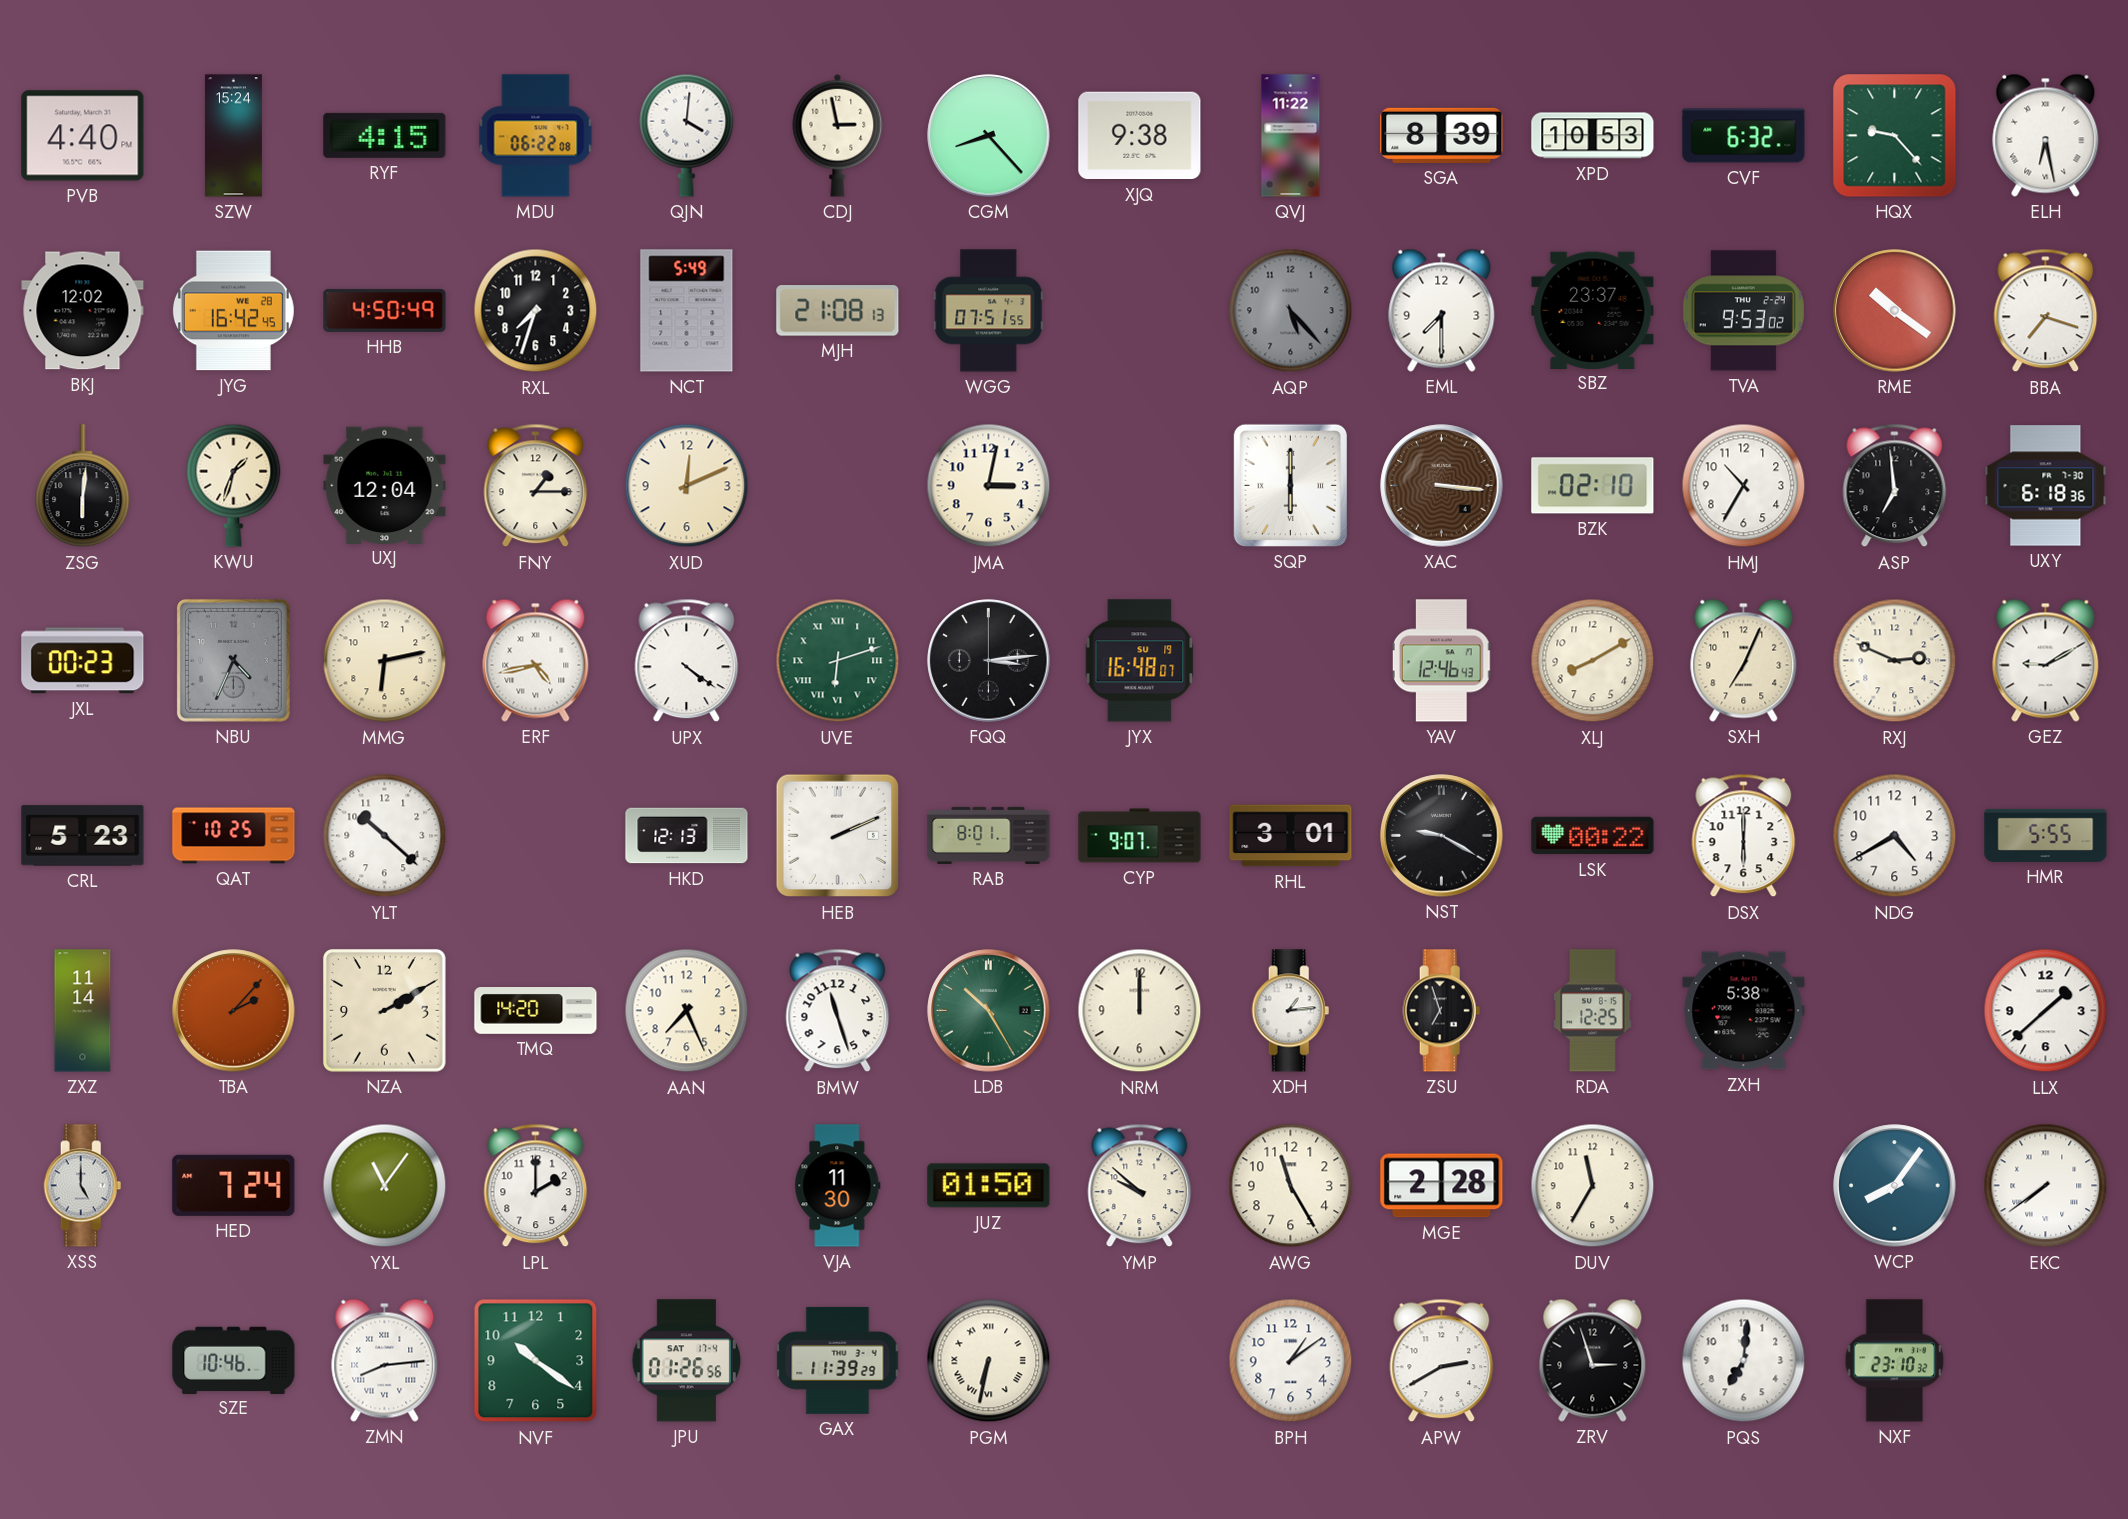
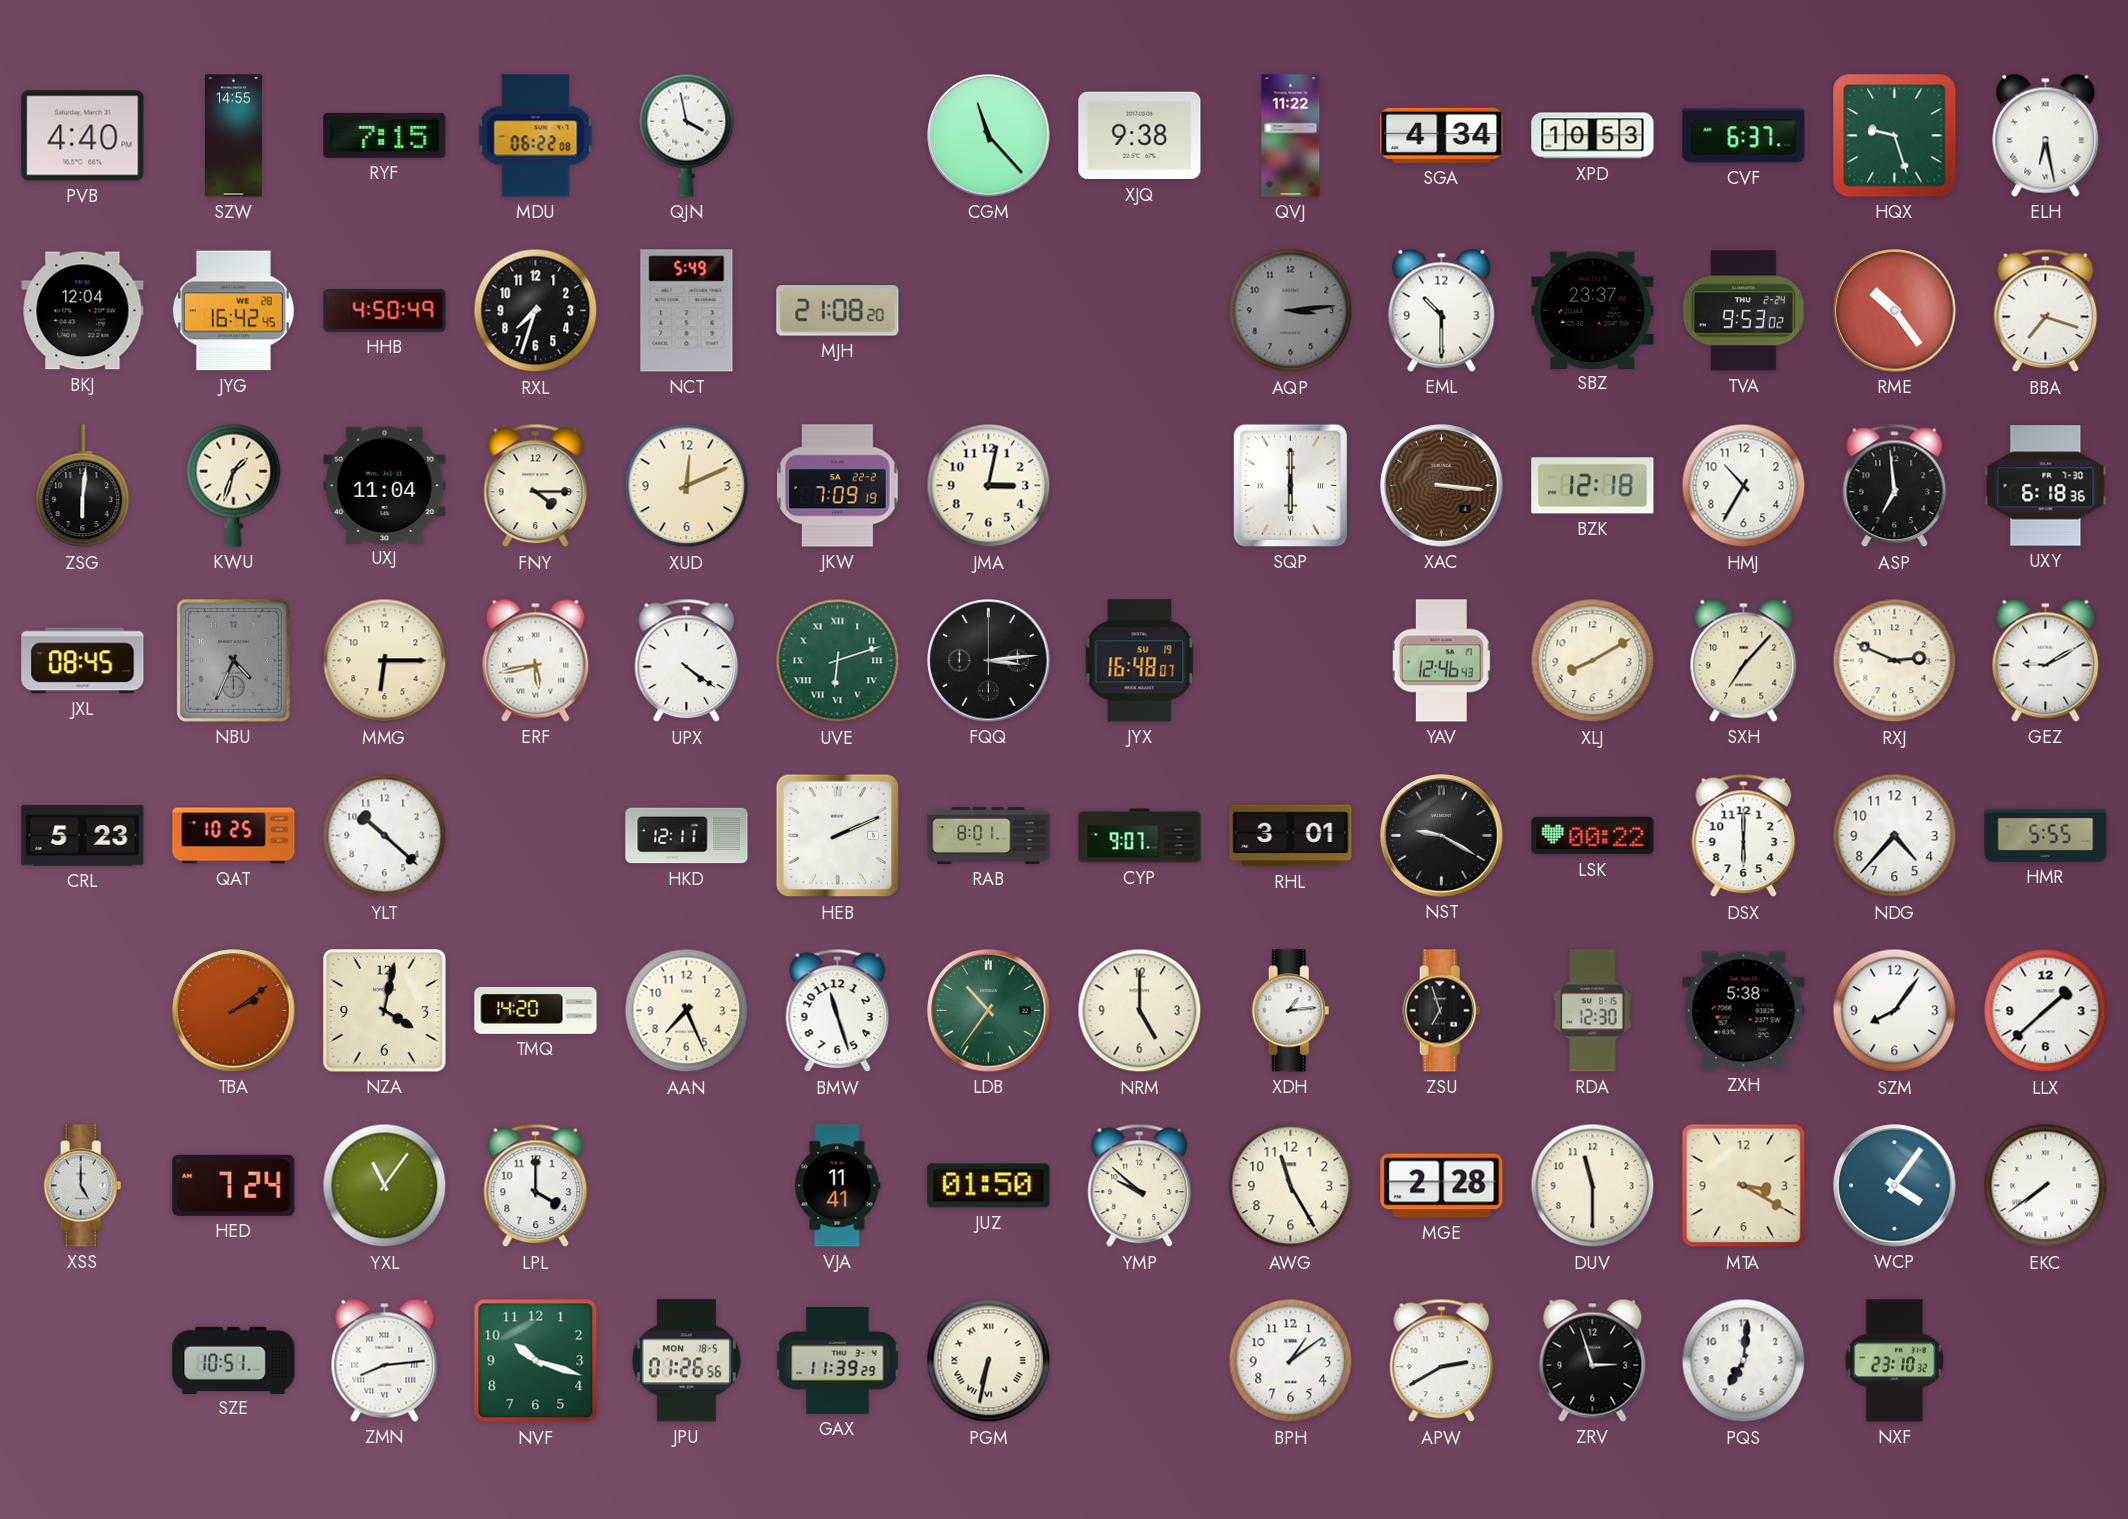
SZW: 15:24 -> 14:55
RYF: 4:15 -> 7:15
QJN: 4:01 -> 3:58
CDJ: 2:58 -> none
CGM: 8:23 -> 11:23
SGA: 8:39 -> 4:34
CVF: 6:32 -> 6:37
HQX: 9:23 -> 9:27
BKJ: 12:02 -> 12:04
MJH: 21:08:13 -> 21:08:20
WGG: 07:51 -> none
AQP: 5:23 -> 3:14
EML: 7:30 -> 10:30
RME: 10:21 -> 10:24
UXJ: 12:04 -> 11:04
FNY: 1:15 -> 4:15
JKW: none -> 7:09
BZK: 02:10 -> 12:18
JXL: 00:23 -> 08:45
MMG: 6:13 -> 6:15
ERF: 4:43 -> 5:43
SXH: 7:04 -> 7:07
HKD: 12:13 -> 12:11
NDG: 4:40 -> 4:37
ZXZ: 11:14 -> none
TBA: 2:07 -> 2:09
NZA: 2:10 -> 4:02
LDB: 10:25 -> 10:36
NRM: 12:00 -> 5:00
RDA: 12:25 -> 12:30
SZM: none -> 8:06
LPL: 2:00 -> 4:00
VJA: 11:30 -> 11:41
DUV: 11:35 -> 11:30
MTA: none -> 3:20
WCP: 8:06 -> 4:06
SZE: 10:46 -> 10:51
NVF: 10:21 -> 10:18
JPU date: SAT 17-4 -> MON 18-5
